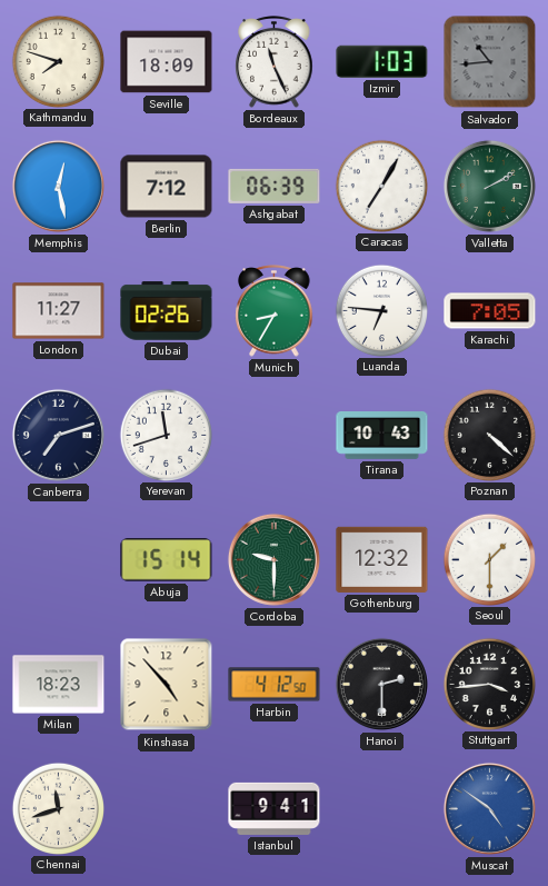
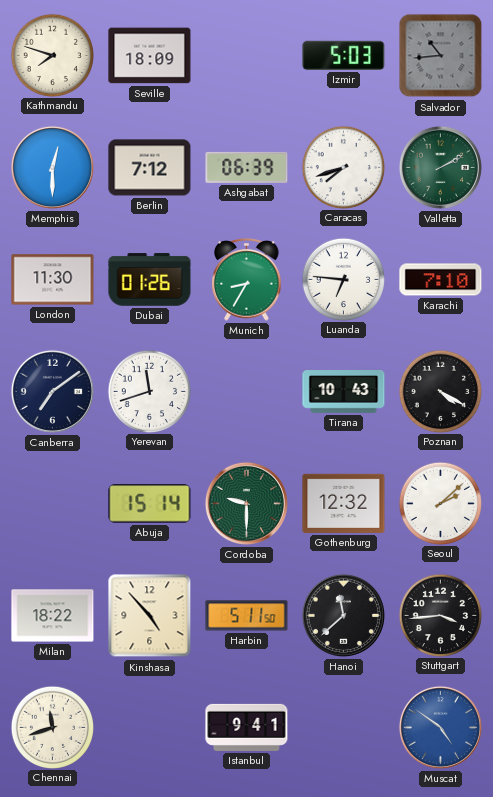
Bordeaux: 11:26 -> none
Izmir: 1:03 -> 5:03
Memphis: 12:28 -> 12:30
Caracas: 7:05 -> 7:42
London: 11:27 -> 11:30
Dubai: 02:26 -> 01:26
Karachi: 7:05 -> 7:10
Canberra: 7:12 -> 7:09
Poznan: 4:22 -> 4:20
Seoul: 1:30 -> 2:08
Milan: 18:23 -> 18:22
Harbin: 4:12 -> 5:11
Hanoi: 2:30 -> 11:38
